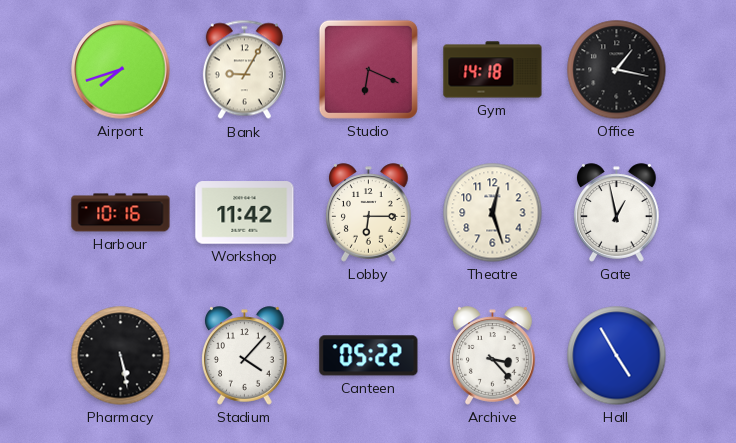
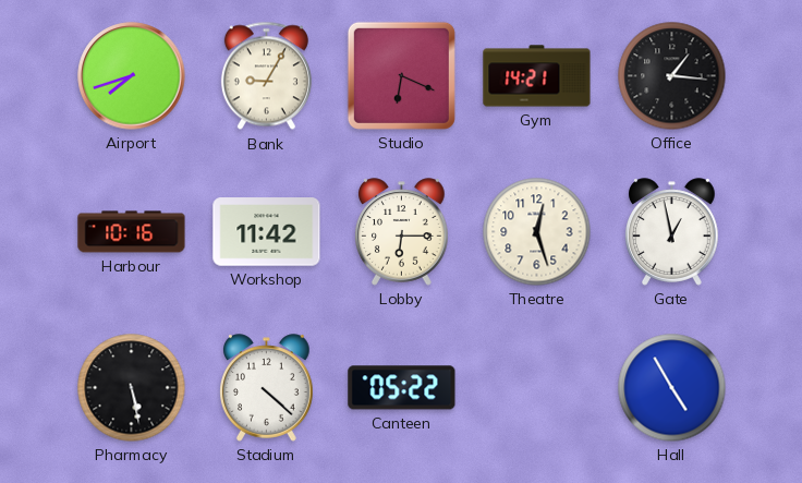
Gym: 14:18 -> 14:21
Office: 1:17 -> 1:16
Stadium: 4:07 -> 4:22
Archive: 3:23 -> none
